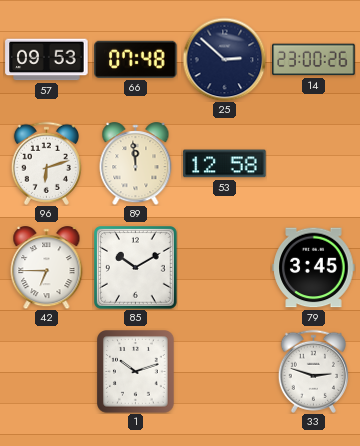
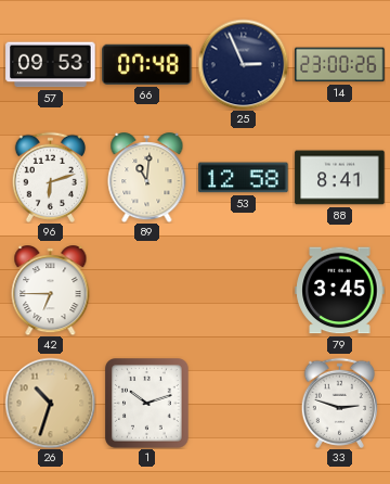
25: 2:52 -> 2:56
89: 11:59 -> 11:01
88: none -> 8:41
85: 10:10 -> none
26: none -> 10:33
